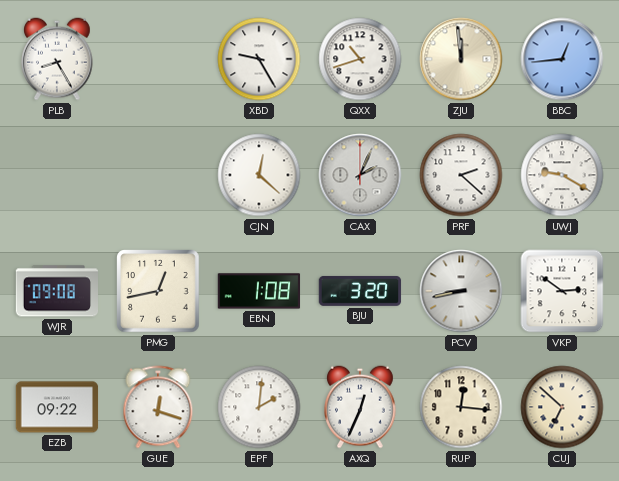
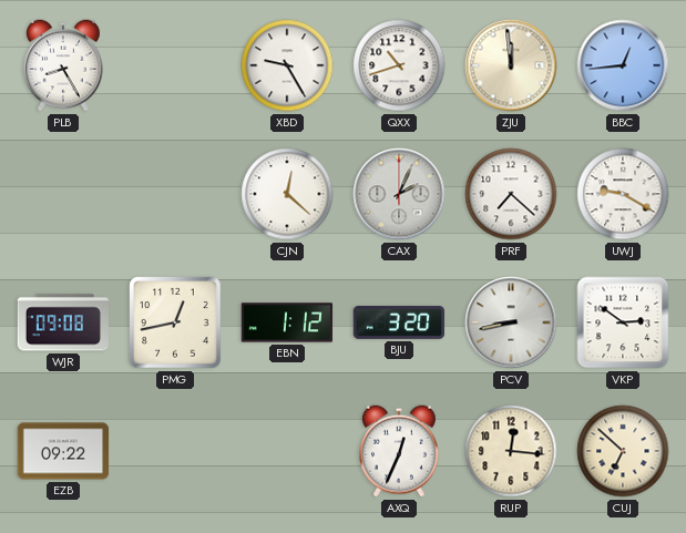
PRF: 2:22 -> 7:22
EBN: 1:08 -> 1:12
GUE: 12:18 -> none
EPF: 2:01 -> none
